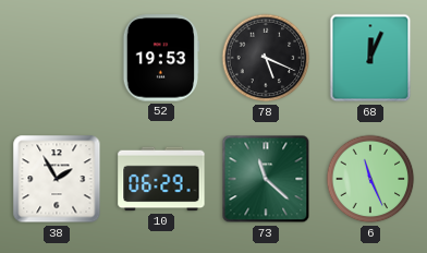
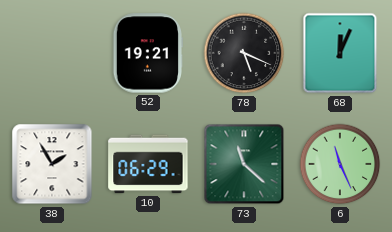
52: 19:53 -> 19:21
